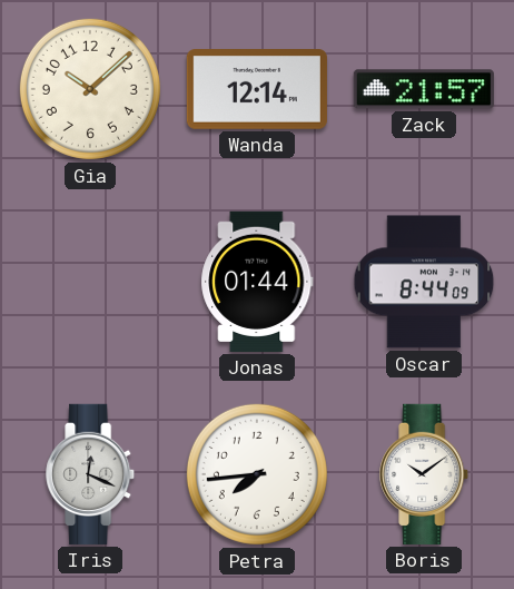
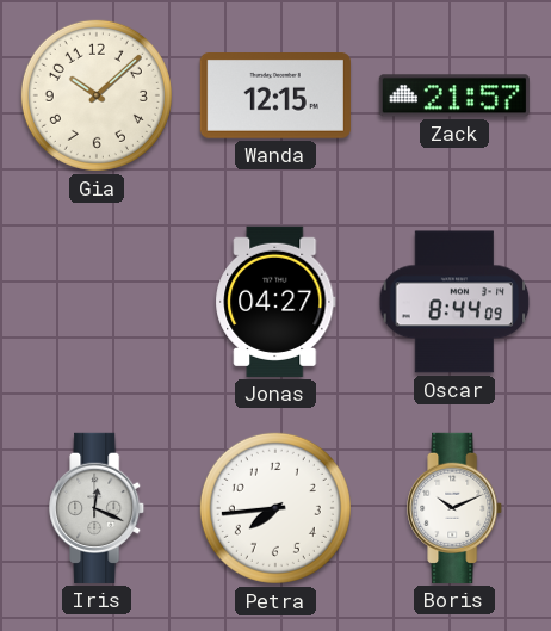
Wanda: 12:14 -> 12:15
Jonas: 01:44 -> 04:27
Boris: 10:09 -> 10:11
